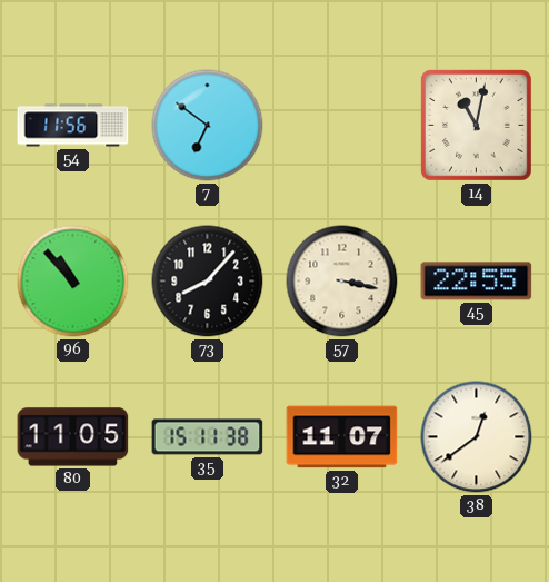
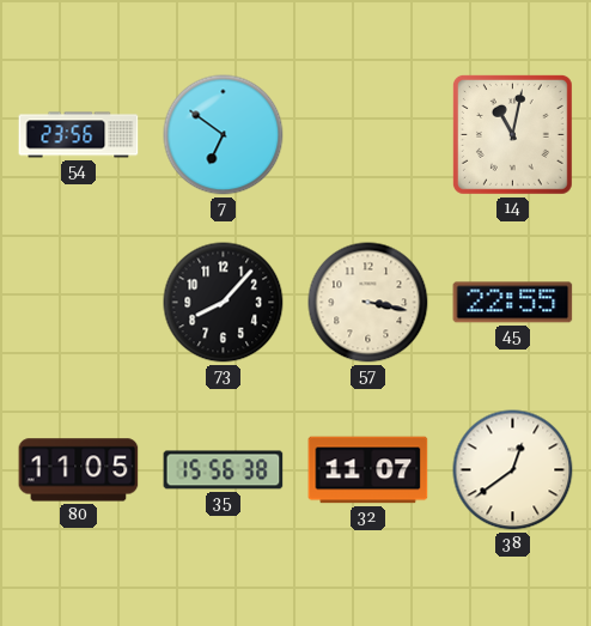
54: 11:56 -> 23:56
96: 10:53 -> none
35: 15:11 -> 15:56
